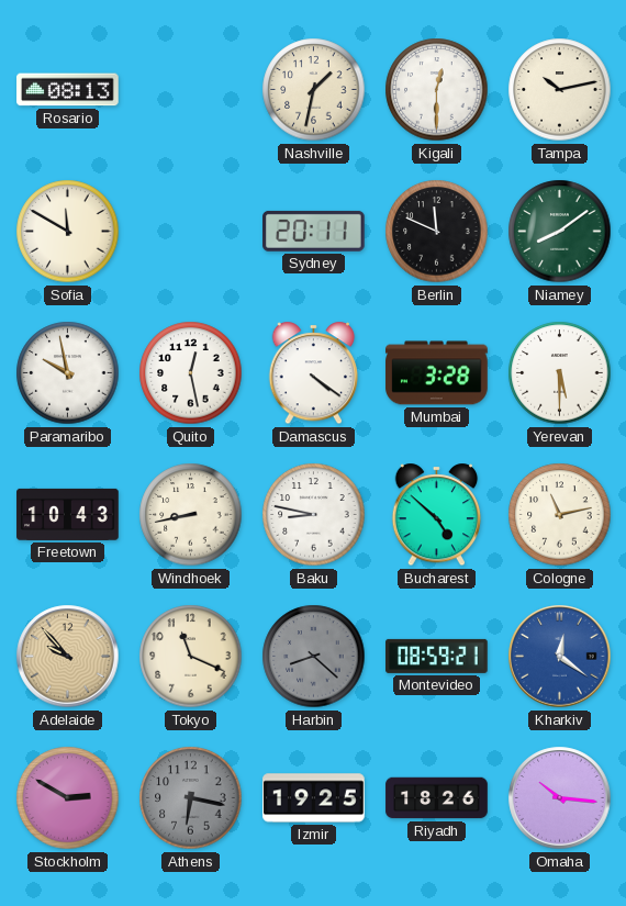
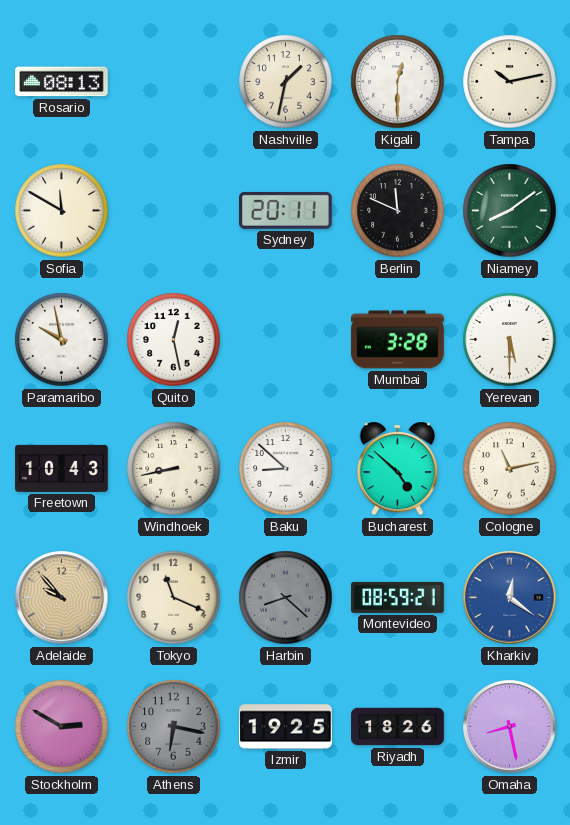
Damascus: 4:21 -> none
Baku: 8:47 -> 8:52
Omaha: 10:16 -> 8:28
